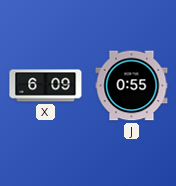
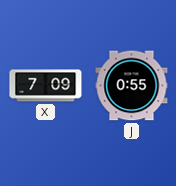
X: 6:09 -> 7:09
